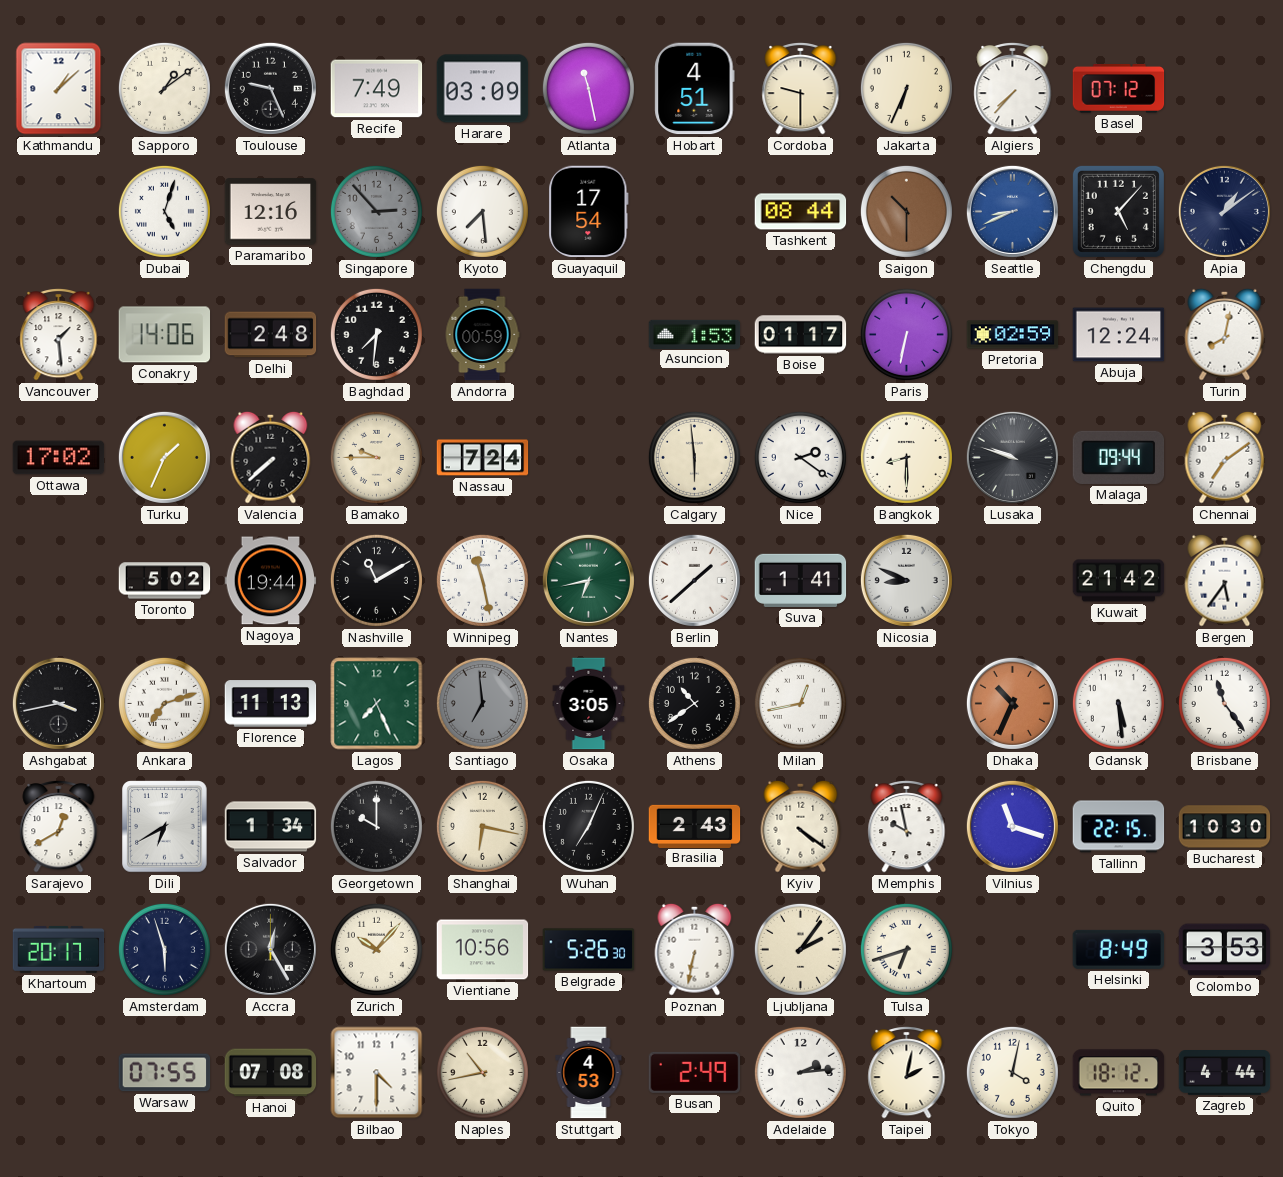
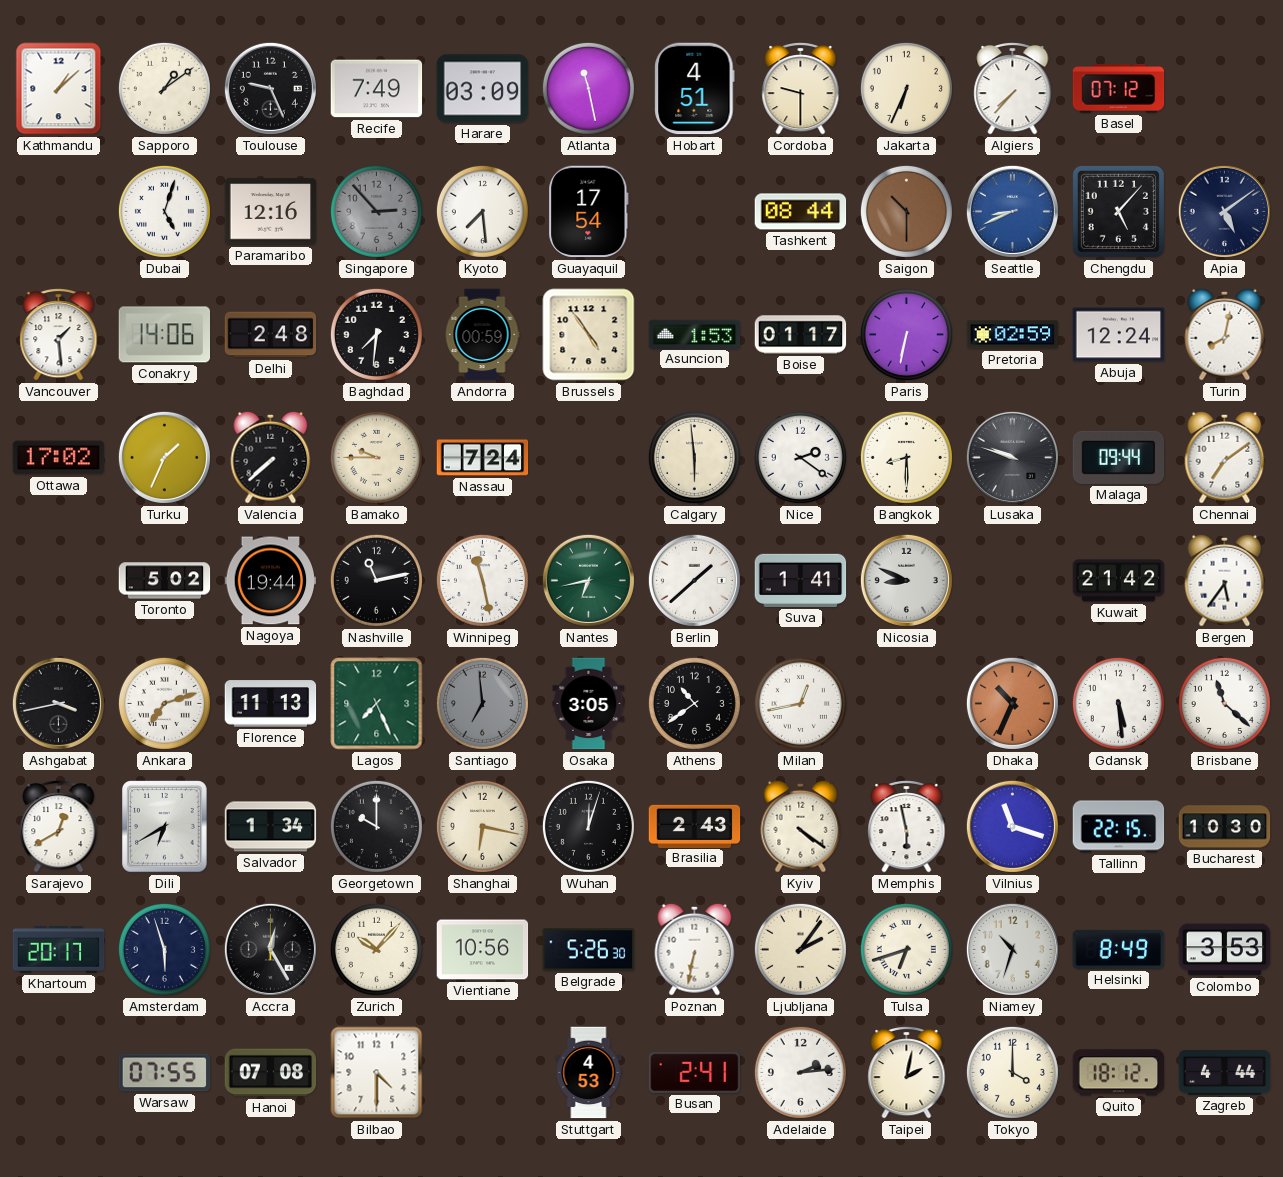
Apia: 1:09 -> 5:09
Brussels: none -> 4:54
Nashville: 11:10 -> 11:13
Brisbane: 11:24 -> 11:22
Wuhan: 7:04 -> 12:03
Memphis: 9:58 -> 5:58
Niamey: none -> 10:33
Naples: 10:43 -> none
Busan: 2:49 -> 2:41
Tokyo: 4:02 -> 4:00
